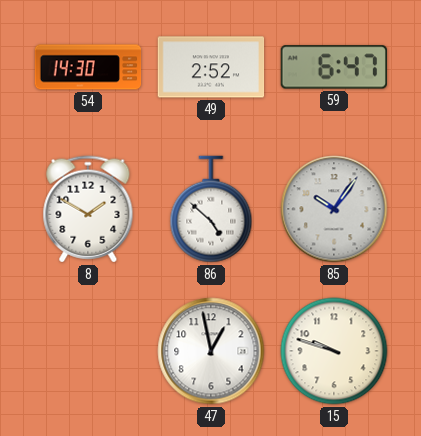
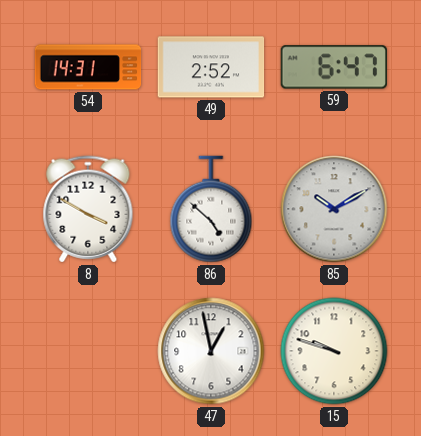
54: 14:30 -> 14:31
8: 1:50 -> 3:50
85: 10:06 -> 10:10
